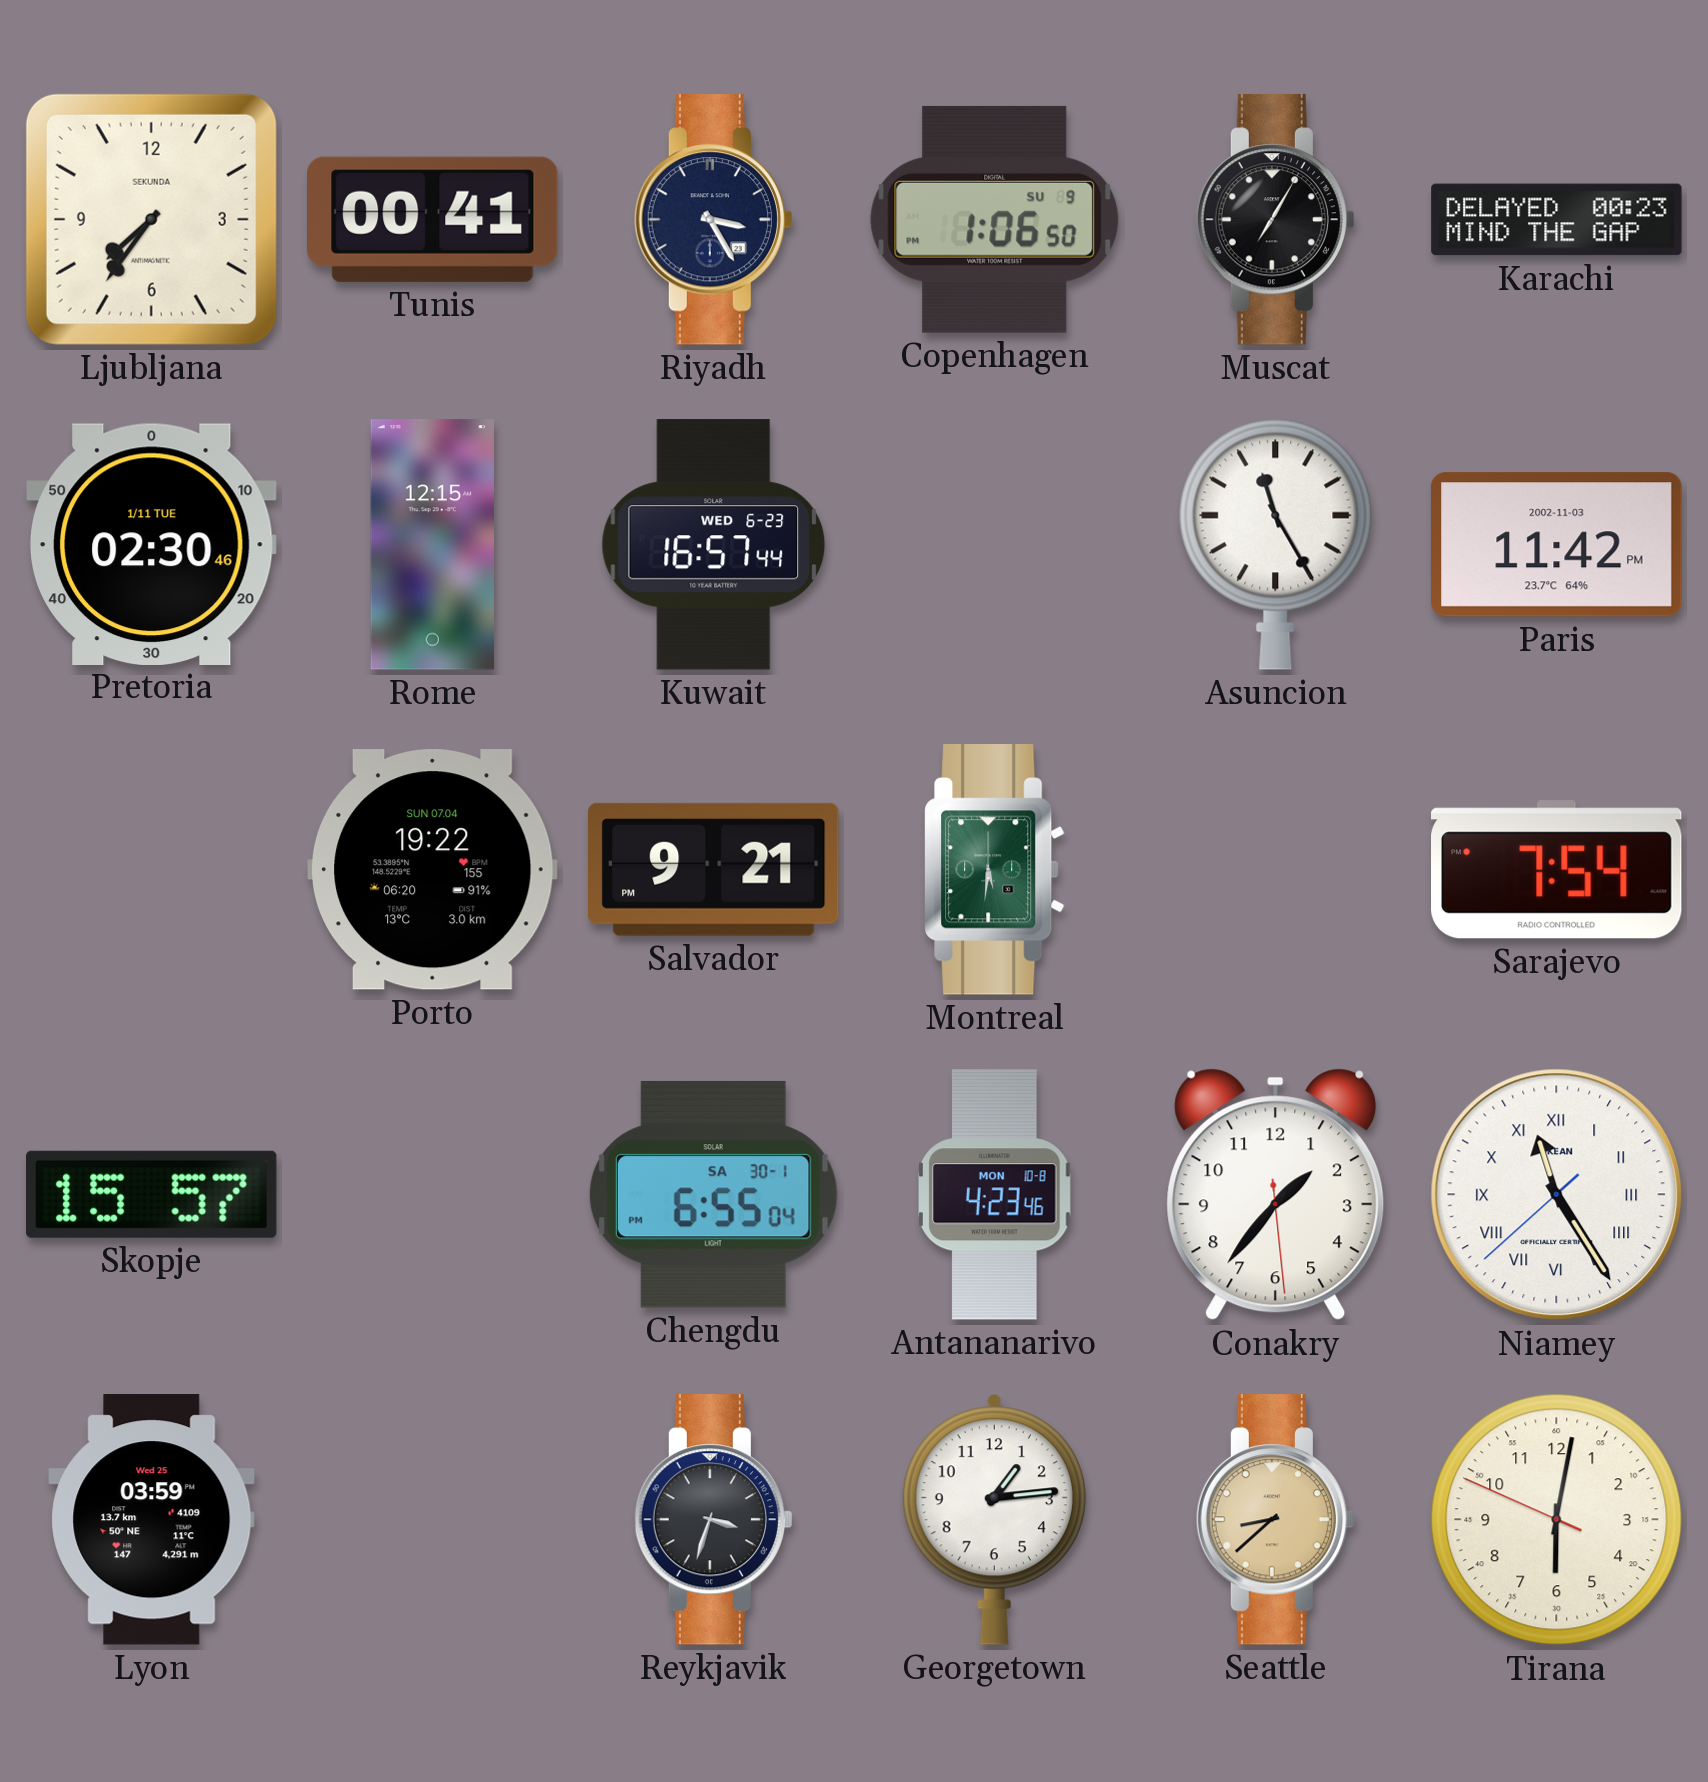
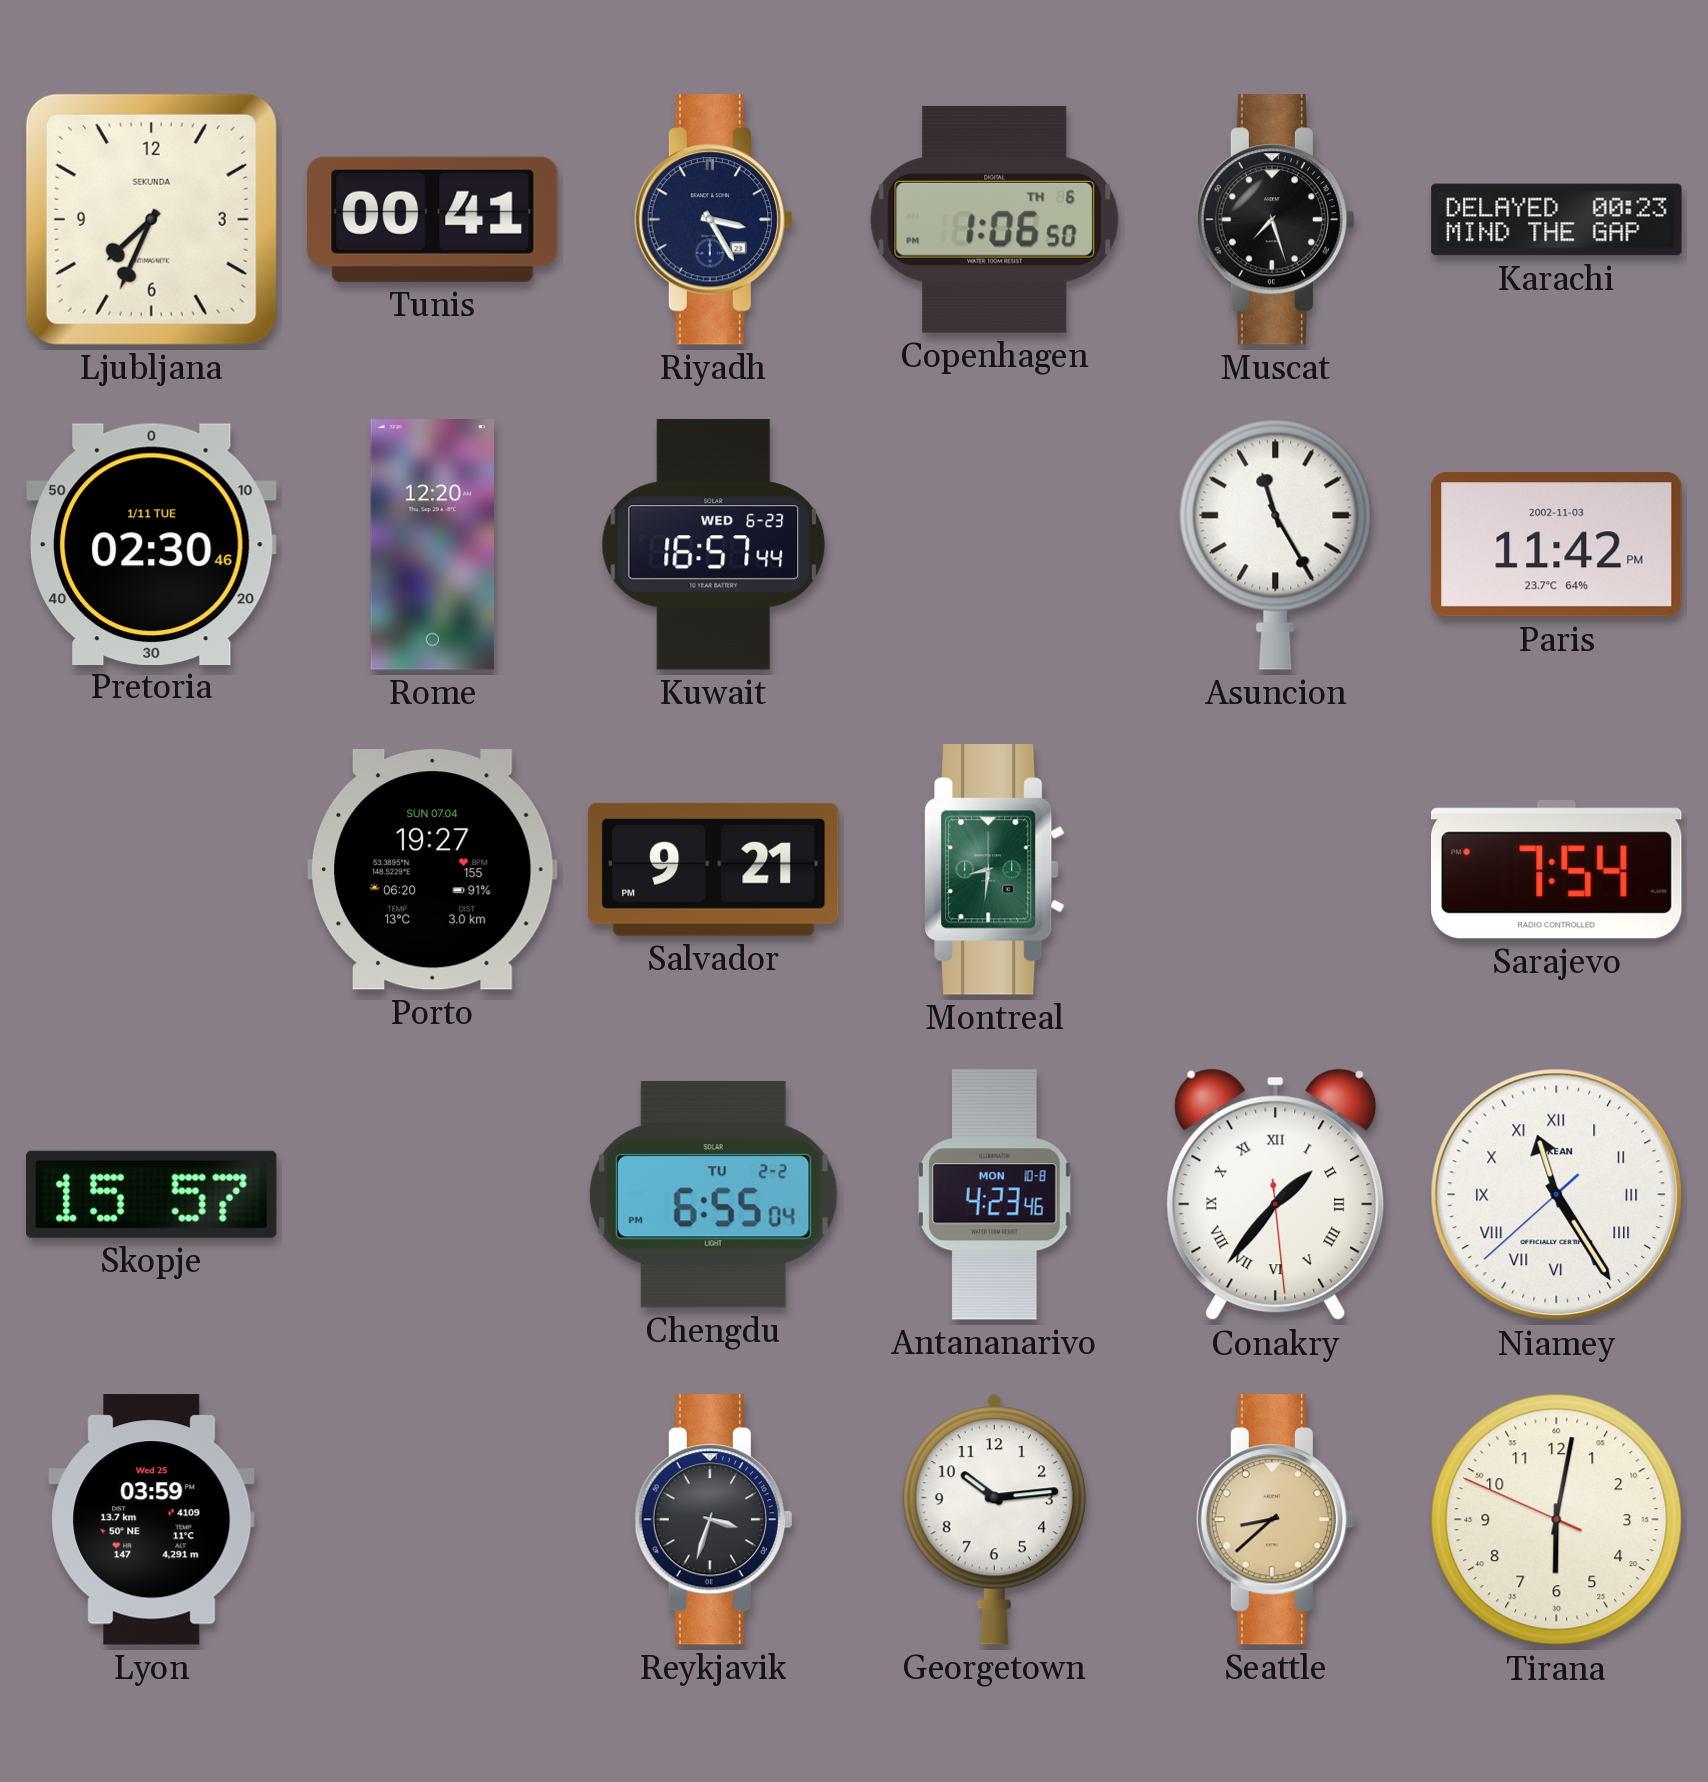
Ljubljana: 7:36 -> 7:34
Copenhagen date: SU 9 -> TH 6
Muscat: 7:05 -> 7:27
Rome: 12:15 -> 12:20
Porto: 19:22 -> 19:27
Montreal: 5:31 -> 8:31
Chengdu date: SA 30-1 -> TU 2-2
Conakry numerals: Arabic -> Roman
Georgetown: 1:14 -> 10:14
